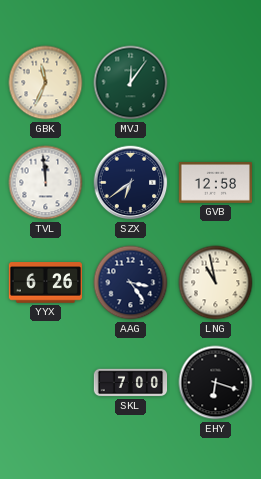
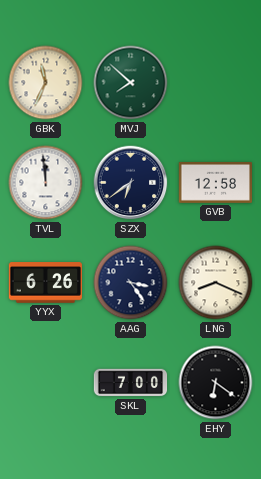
MVJ: 12:06 -> 7:52
LNG: 10:58 -> 8:19
EHY: 6:18 -> 6:21
